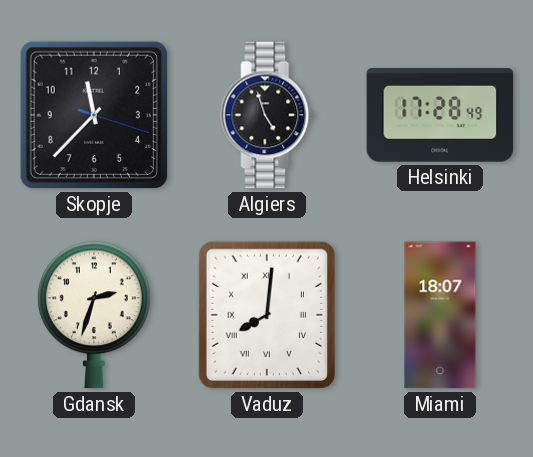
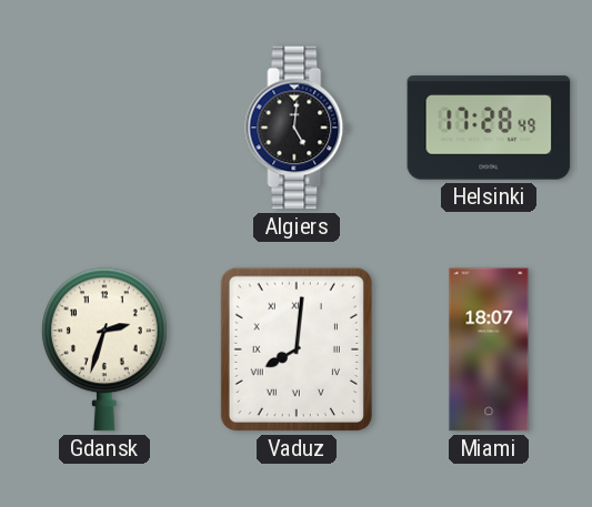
Skopje: 11:37 -> none
Algiers: 4:57 -> 5:01
